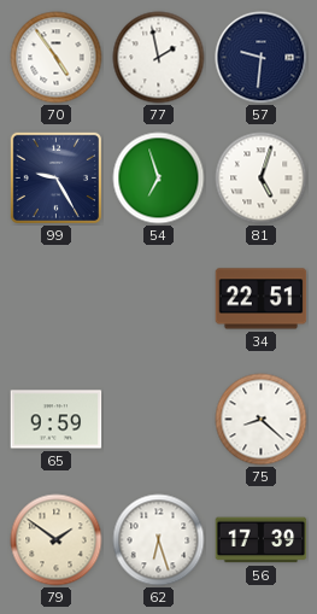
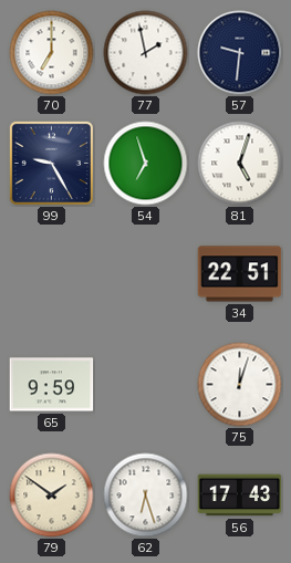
70: 4:54 -> 7:00
75: 8:22 -> 12:03
56: 17:39 -> 17:43
